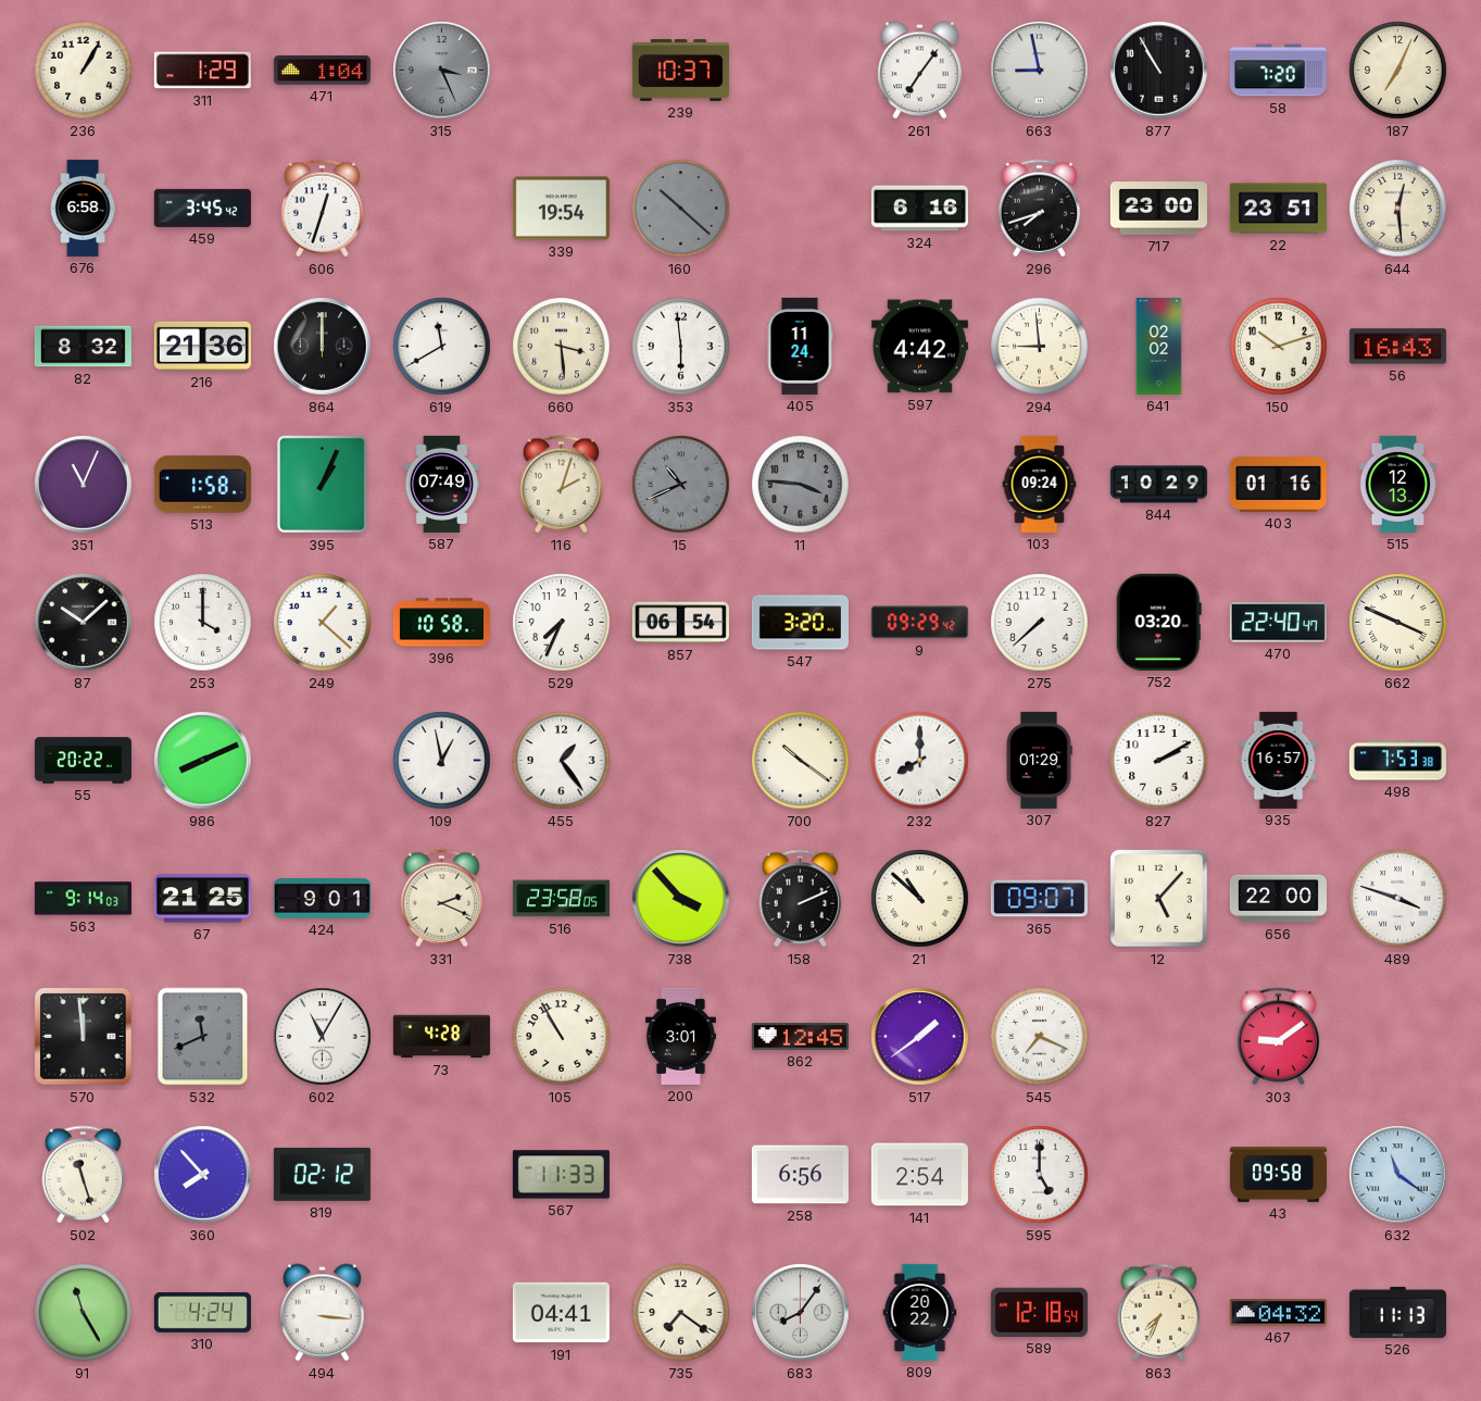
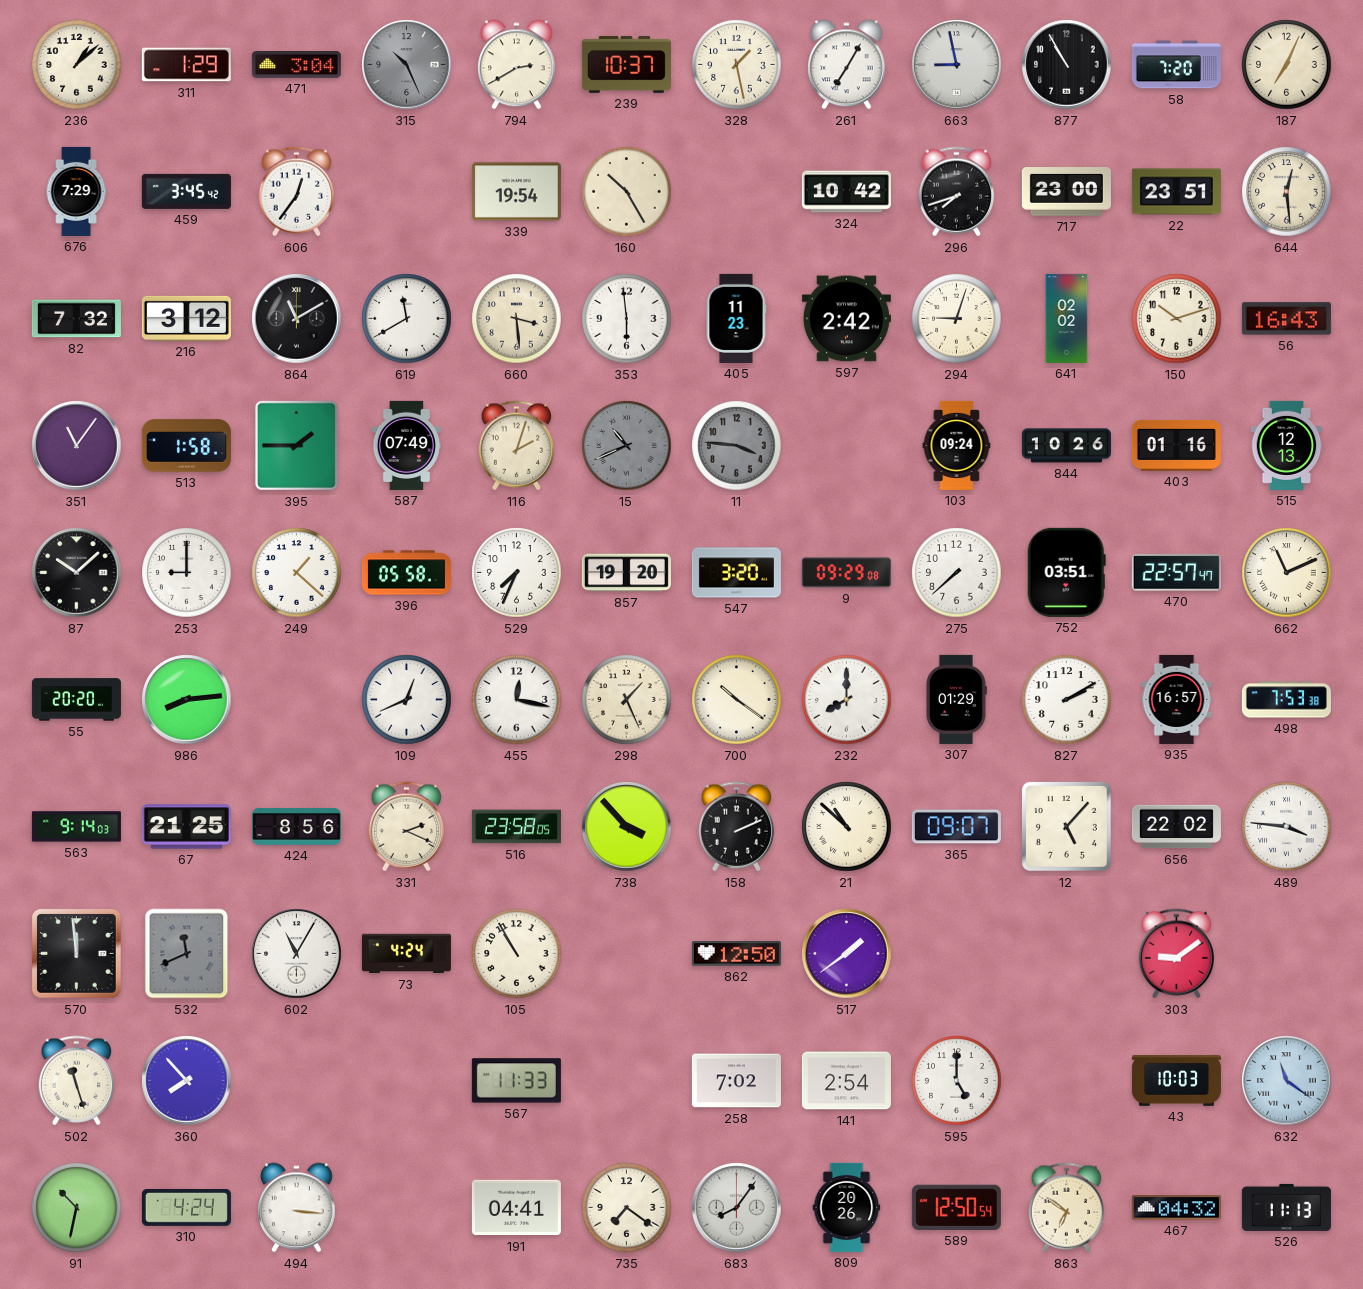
236: 1:05 -> 1:08
471: 1:04 -> 3:04
315: 3:26 -> 10:26
794: none -> 2:40
328: none -> 1:28
261: 7:06 -> 7:05
676: 6:58 -> 7:29
606: 12:33 -> 12:36
160: 10:22 -> 10:25
160 dial: grey -> cream
324: 6:16 -> 10:42
82: 8:32 -> 7:32
216: 21:36 -> 3:12
864: 12:00 -> 11:10
405: 11:24 -> 11:23
597: 4:42 -> 2:42
294: 8:59 -> 9:03
351: 11:04 -> 11:06
395: 1:04 -> 1:45
844: 10:29 -> 10:26
253: 4:00 -> 9:00
396: 10:58 -> 05:58
857: 06:54 -> 19:20
9: 09:29:42 -> 09:29:08
752: 03:20 -> 03:51
470: 22:40 -> 22:57
662: 3:49 -> 11:11
55: 20:22 -> 20:20
986: 8:11 -> 8:14
109: 12:58 -> 12:41
455: 1:24 -> 12:17
298: none -> 1:26
424: 9:01 -> 8:56
656: 22:00 -> 22:02
489: 3:48 -> 3:46
73: 4:28 -> 4:24
200: 3:01 -> none
862: 12:45 -> 12:50
545: 7:19 -> none
819: 02:12 -> none
258: 6:56 -> 7:02
43: 09:58 -> 10:03
91: 11:25 -> 10:32
809: 20:22 -> 20:26
589: 12:18 -> 12:50
863: 7:34 -> 6:51
